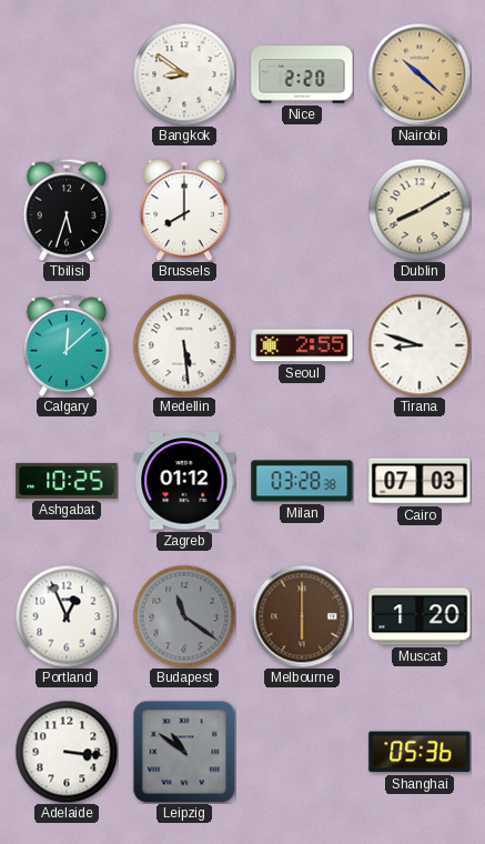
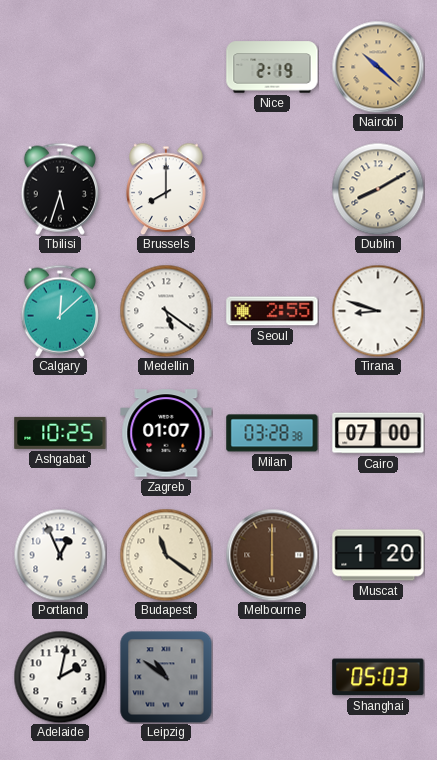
Bangkok: 8:51 -> none
Nice: 2:20 -> 2:19
Medellin: 5:29 -> 5:21
Zagreb: 01:12 -> 01:07
Cairo: 07:03 -> 07:00
Budapest dial: grey -> cream
Adelaide: 3:16 -> 2:02
Shanghai: 05:36 -> 05:03
